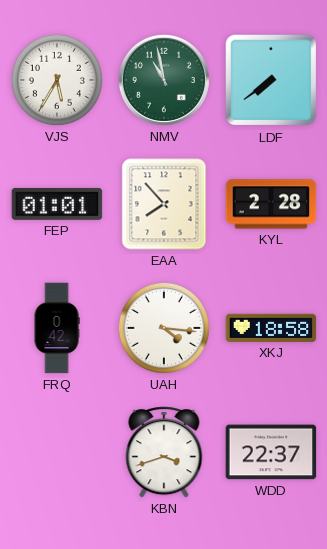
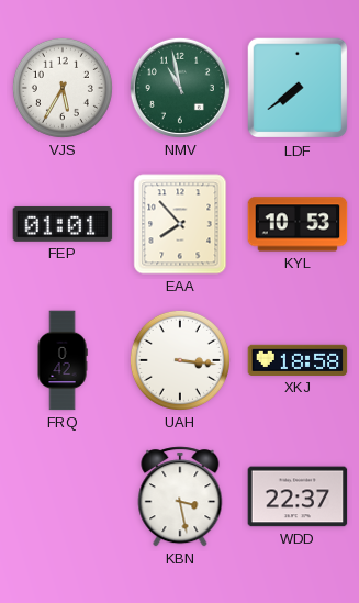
KYL: 2:28 -> 10:53
UAH: 4:16 -> 3:16
KBN: 3:42 -> 3:28
